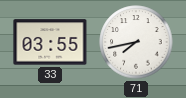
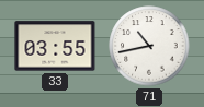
71: 7:43 -> 10:43
